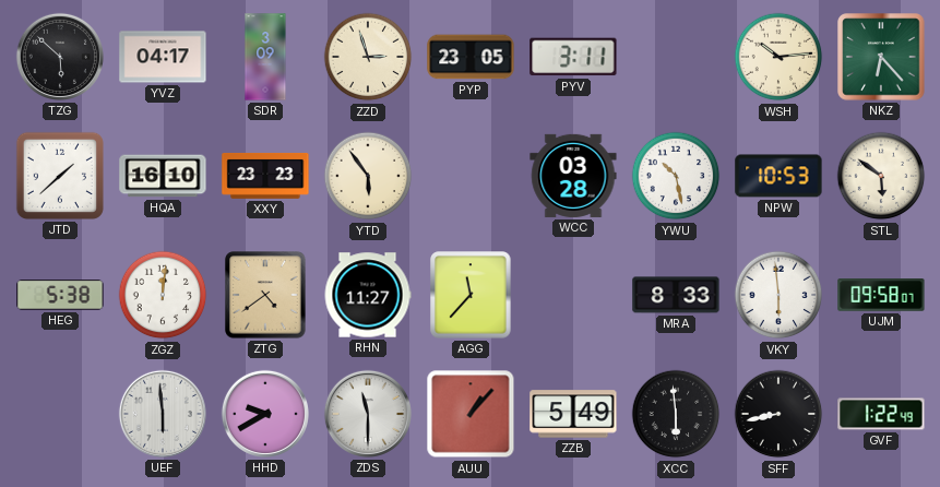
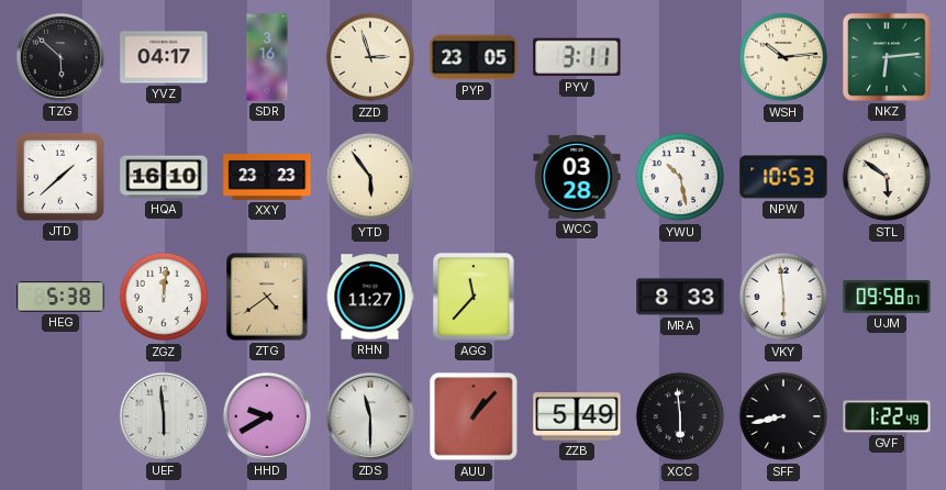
SDR: 3:09 -> 3:16
NKZ: 6:23 -> 6:14
